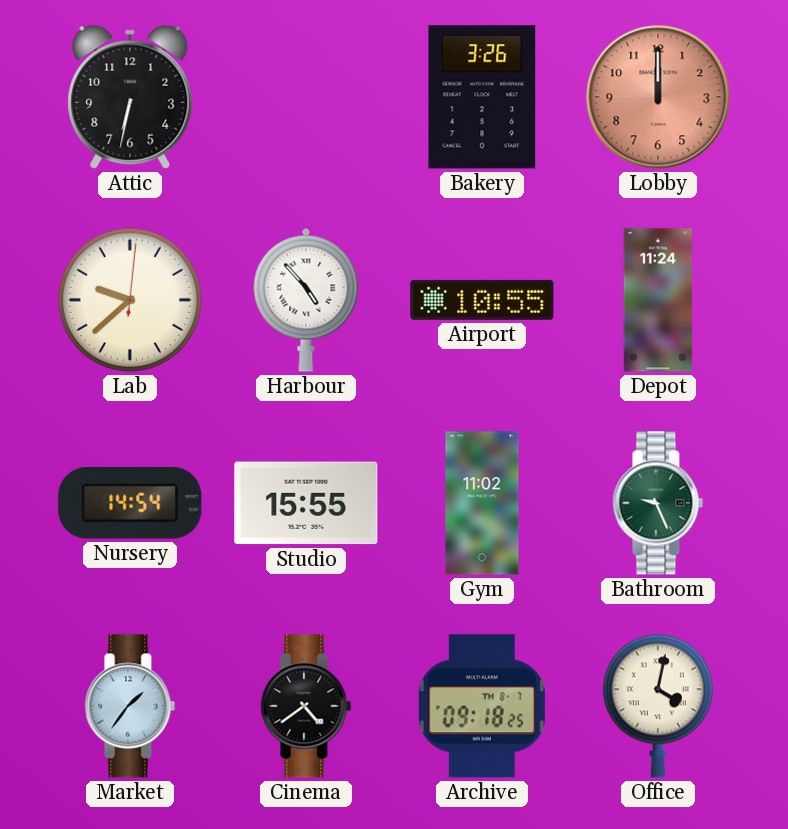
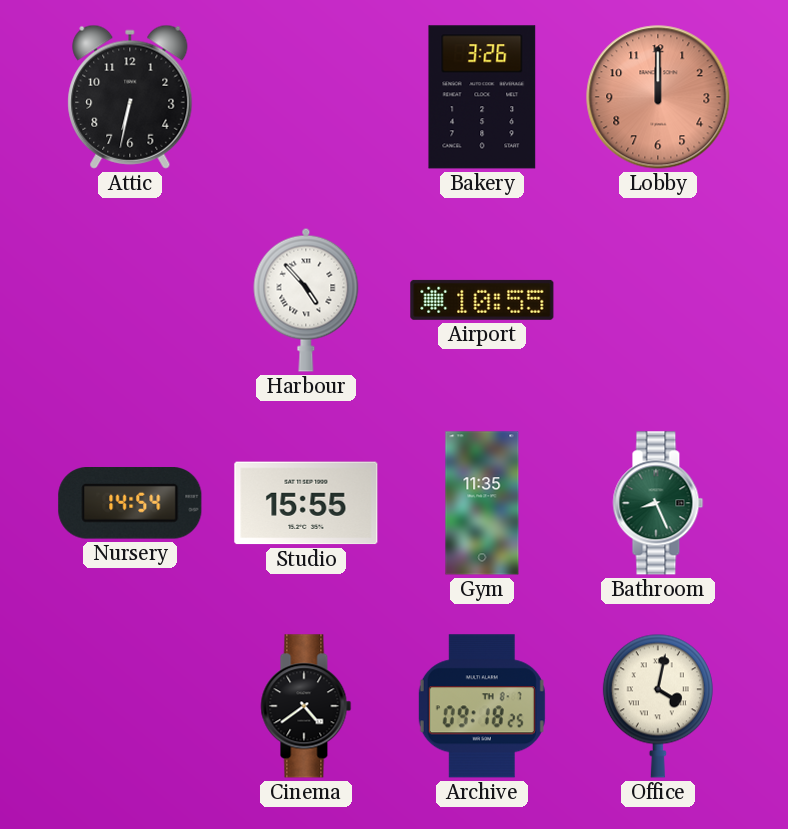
Lab: 9:38 -> none
Depot: 11:24 -> none
Gym: 11:02 -> 11:35
Bathroom: 9:26 -> 8:26
Market: 1:36 -> none
